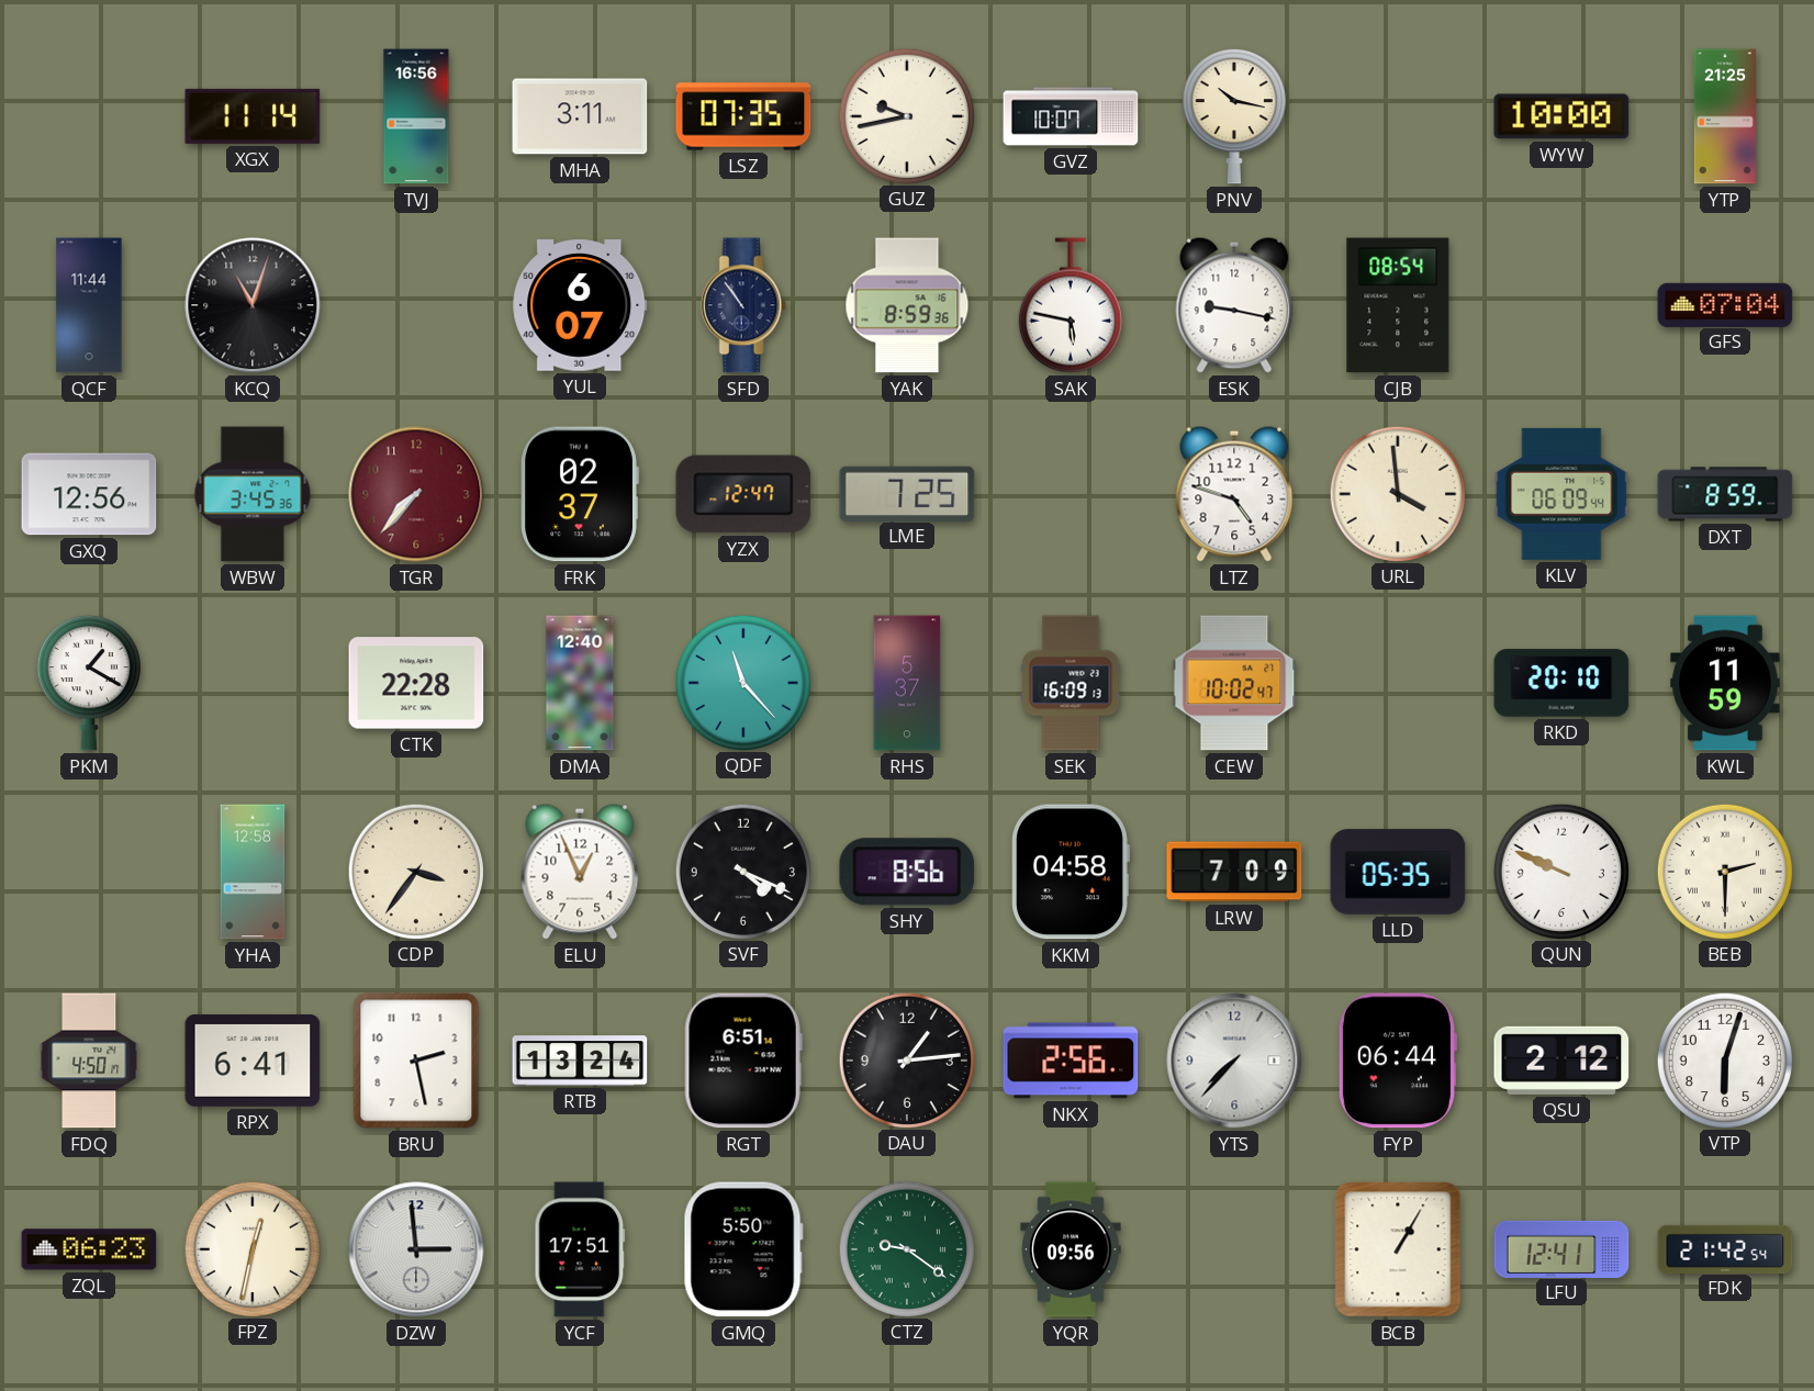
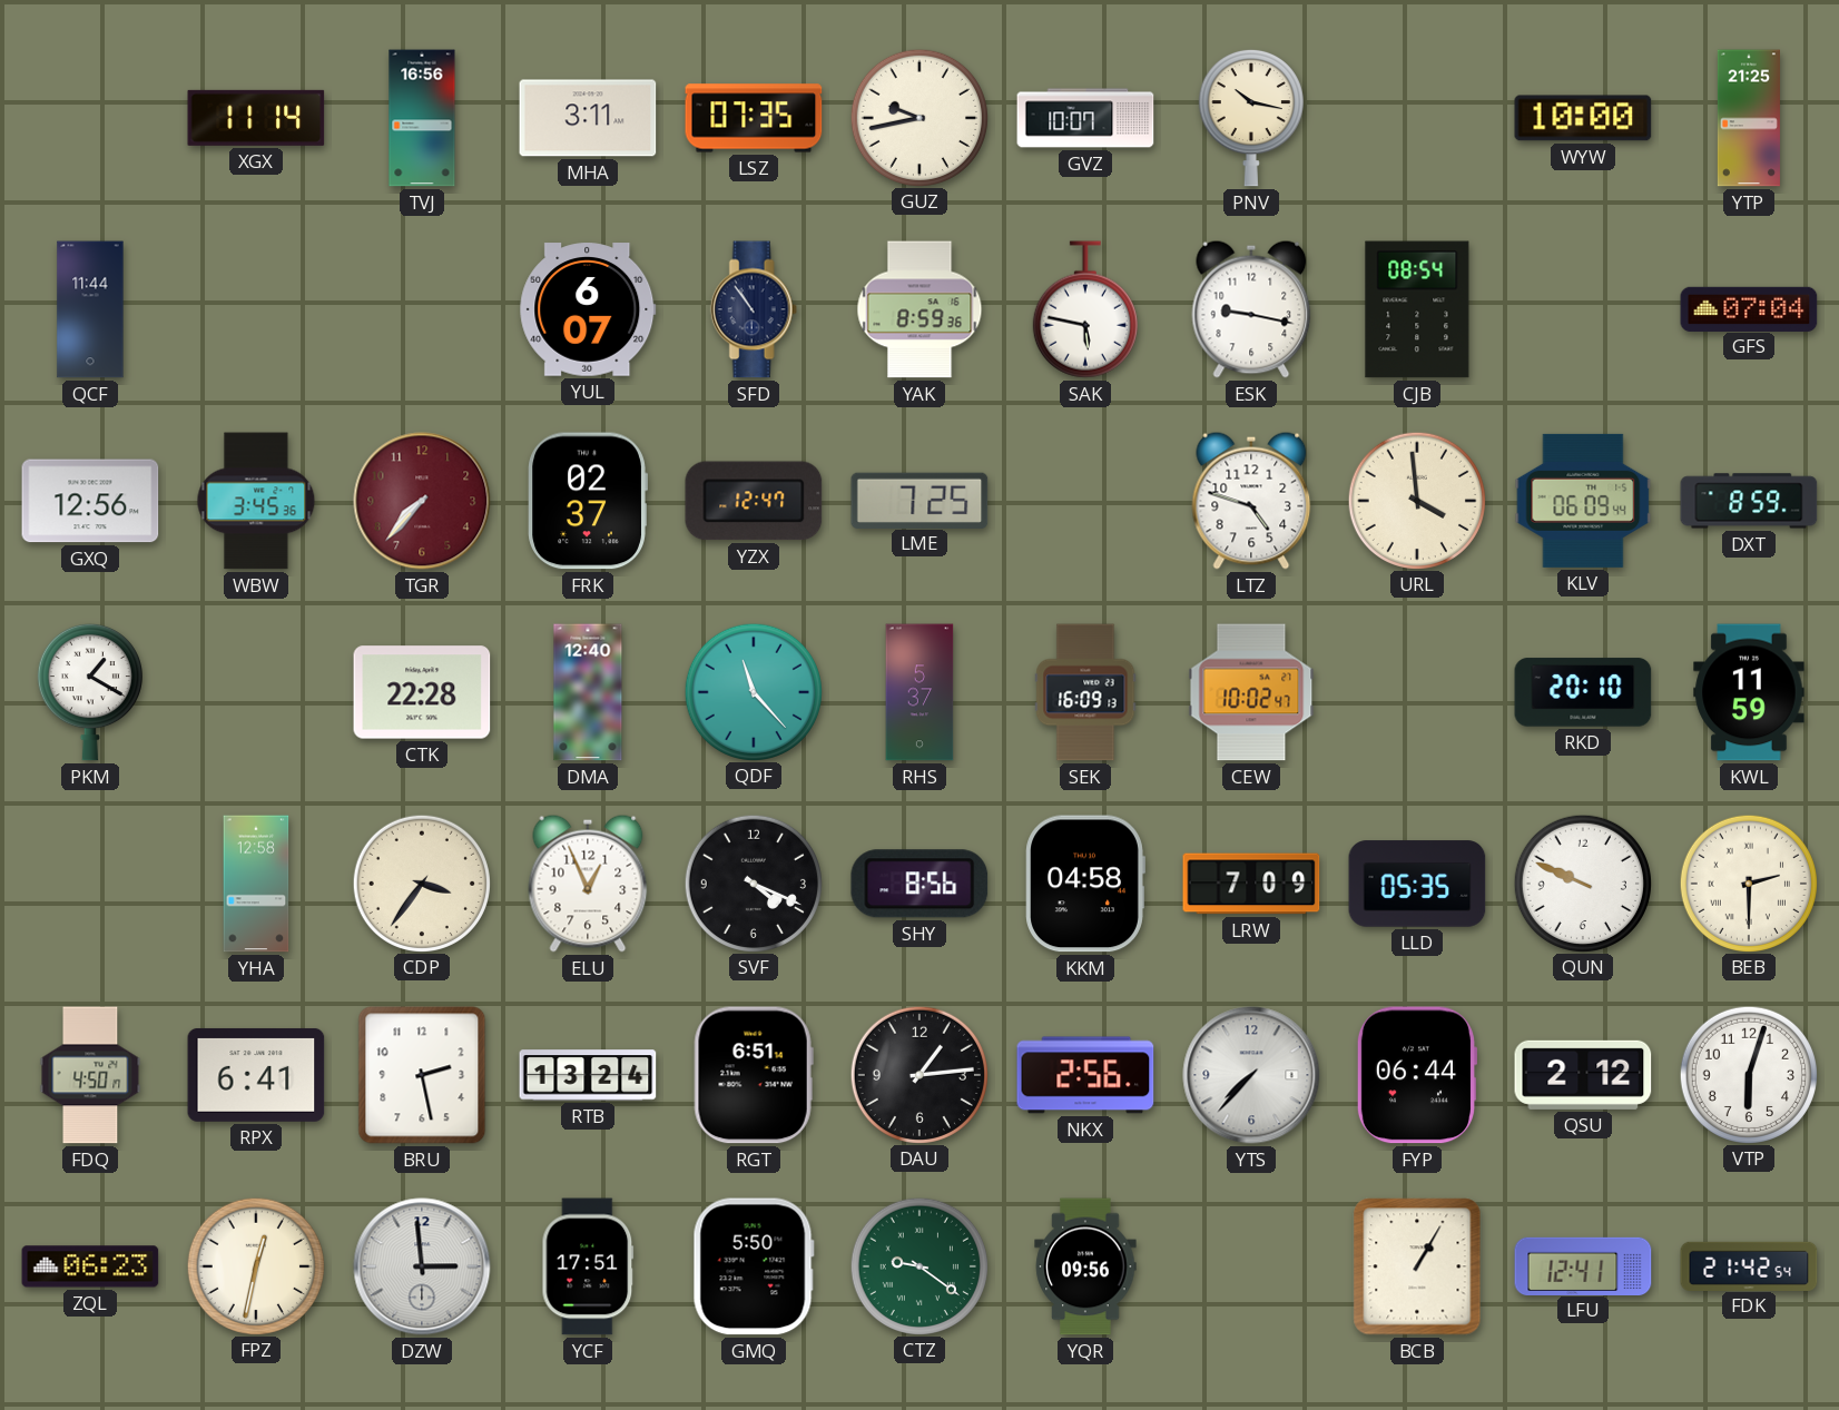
KCQ: 11:03 -> none
